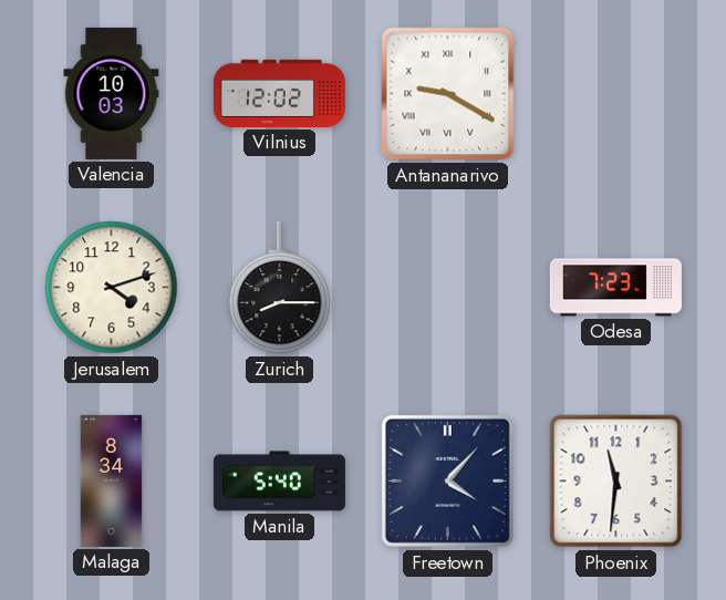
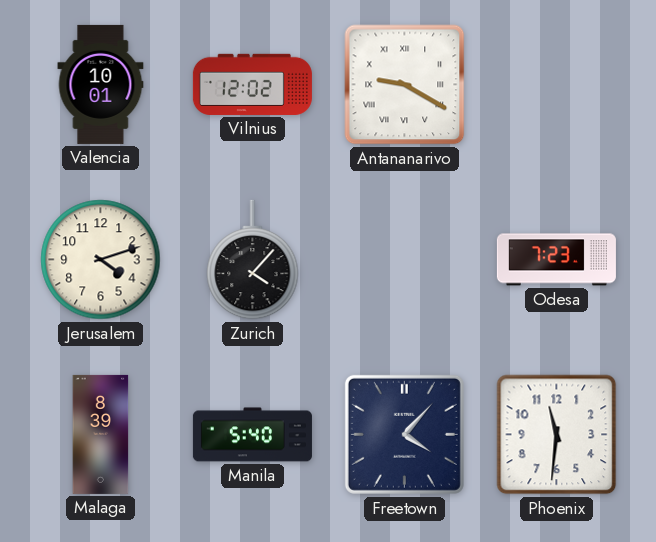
Valencia: 10:03 -> 10:01
Zurich: 8:15 -> 4:07
Malaga: 8:34 -> 8:39
